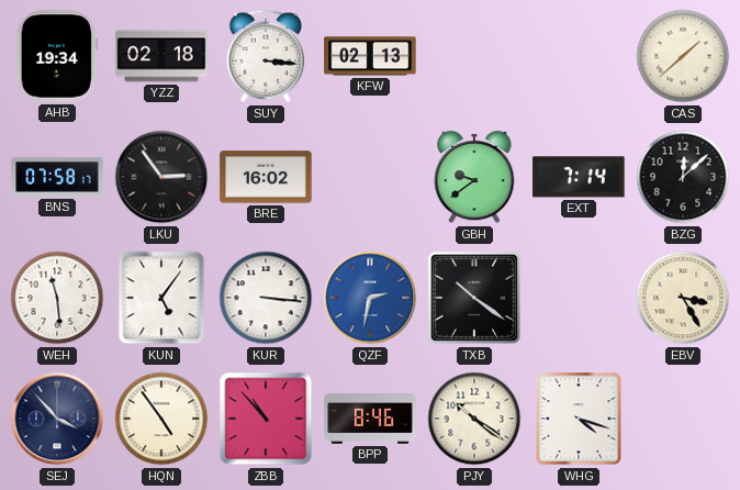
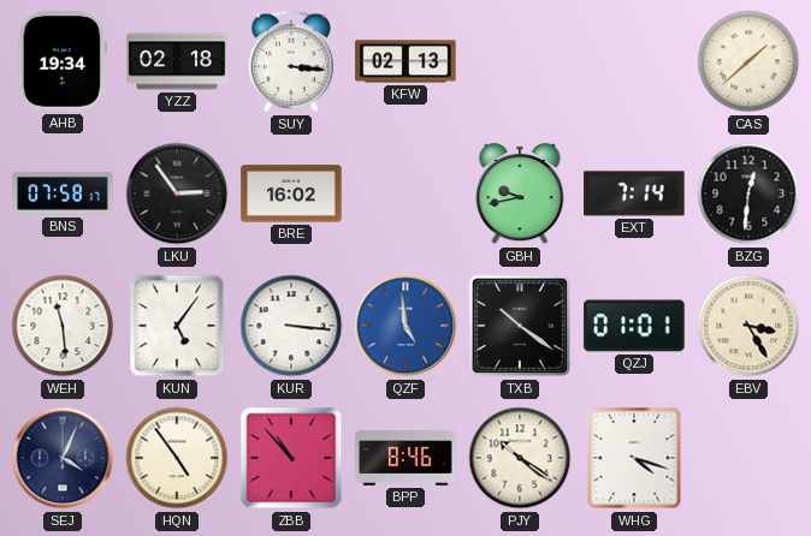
GBH: 9:39 -> 9:43
BZG: 12:08 -> 12:31
QZF: 2:32 -> 4:59
QZJ: none -> 01:01
SEJ: 3:53 -> 4:04
